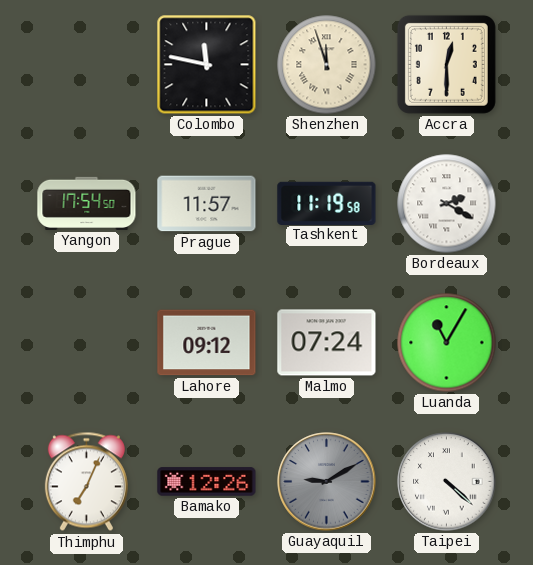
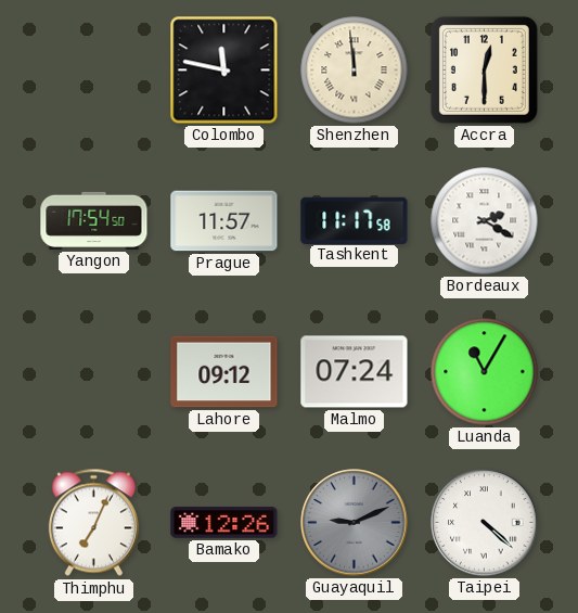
Shenzhen: 11:57 -> 11:59
Tashkent: 11:19 -> 11:17
Guayaquil: 9:10 -> 9:11
